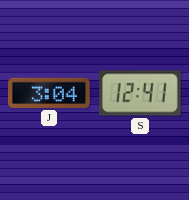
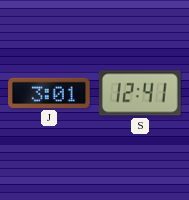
J: 3:04 -> 3:01
